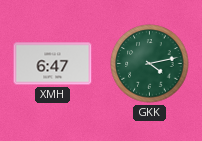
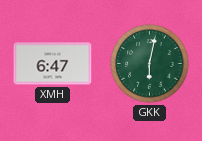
GKK: 4:13 -> 6:02
